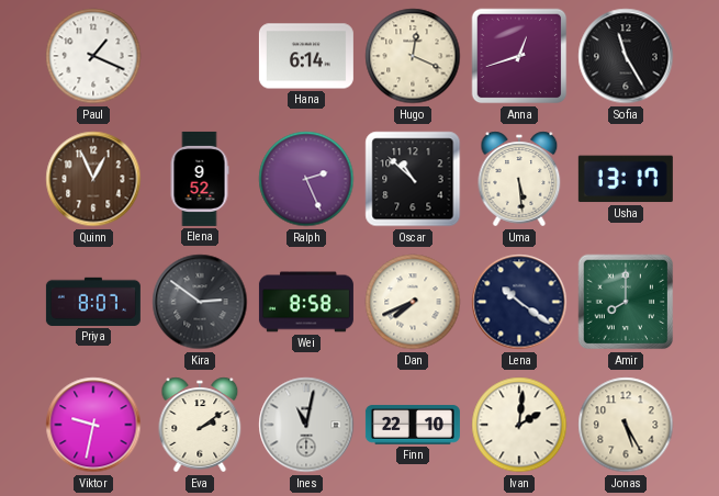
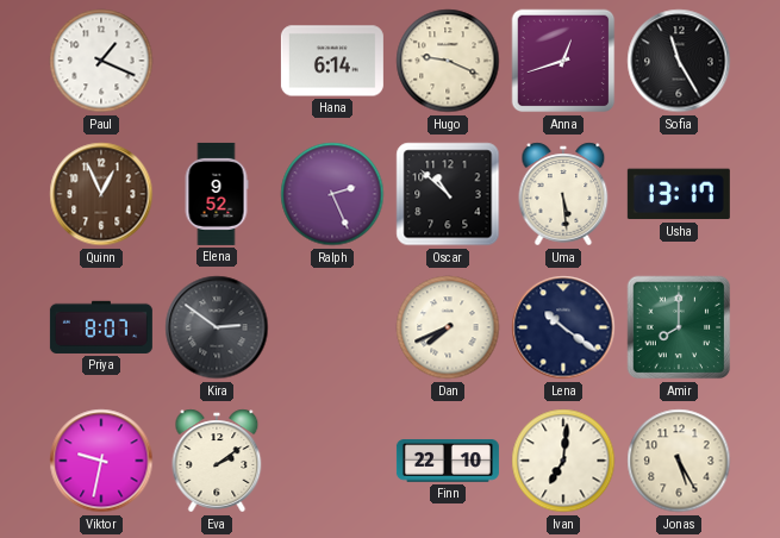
Hugo: 12:19 -> 9:19
Wei: 8:58 -> none
Ines: 11:02 -> none
Ivan: 2:01 -> 7:01
